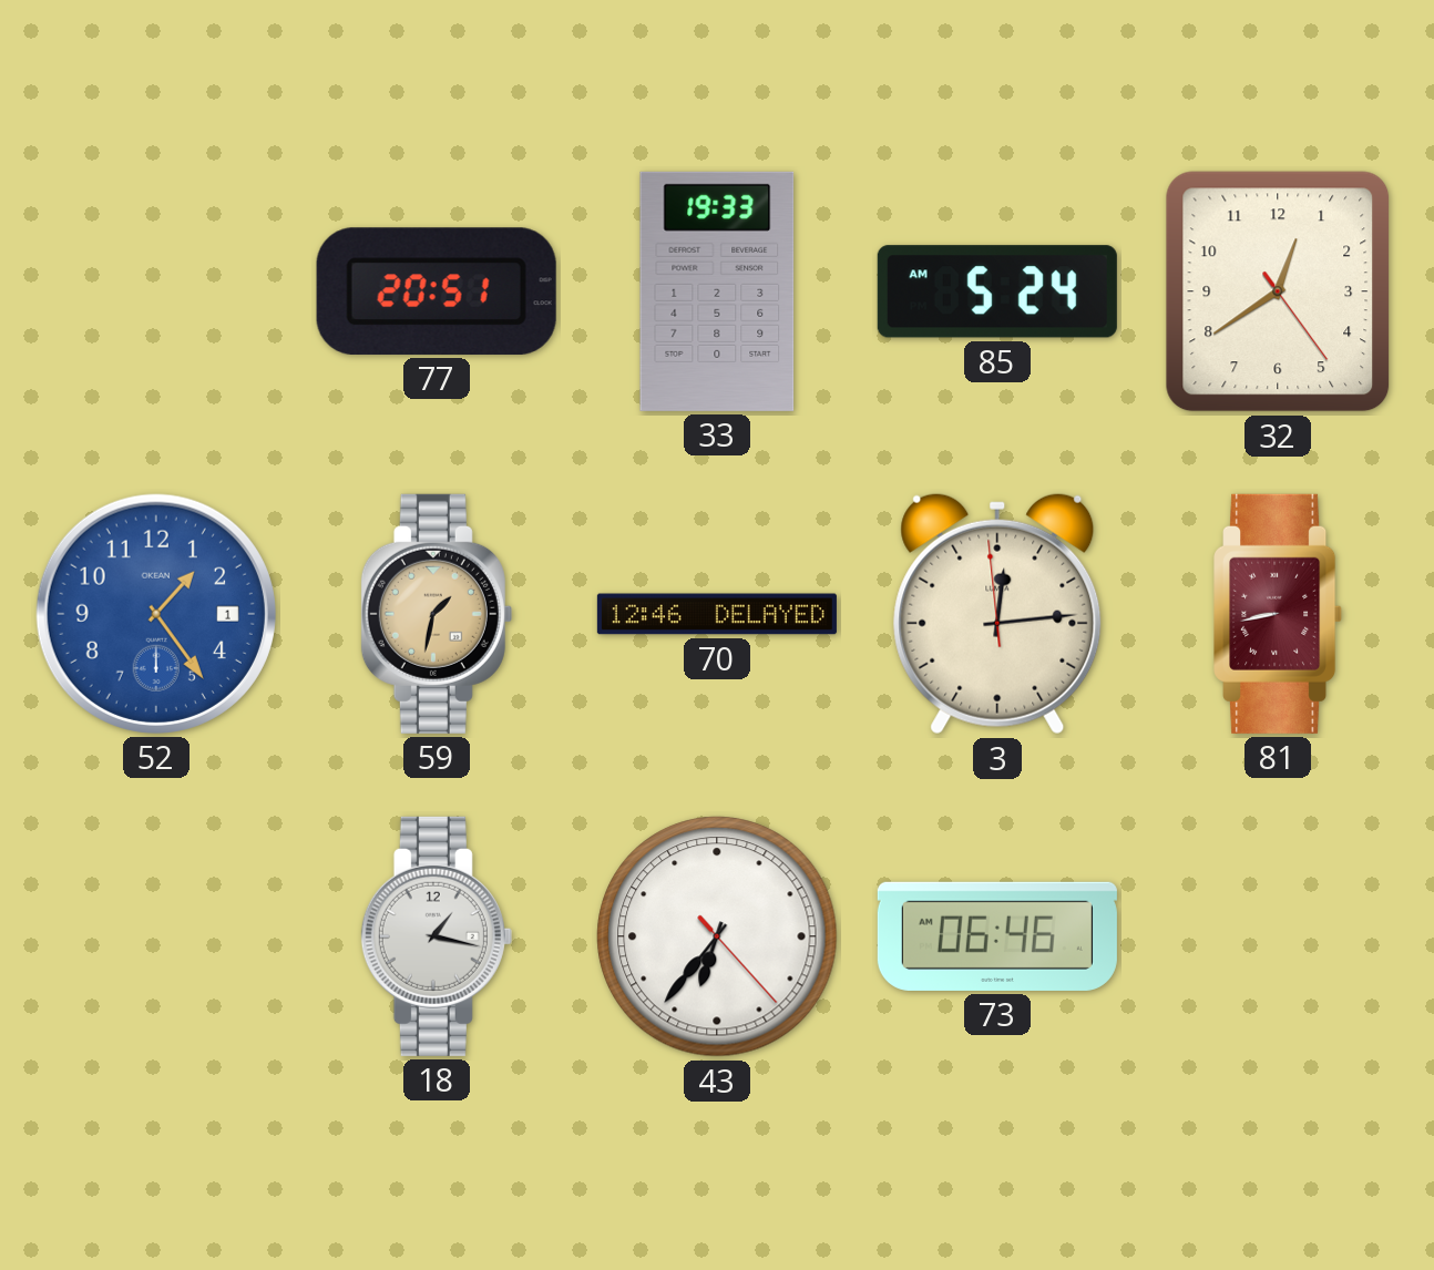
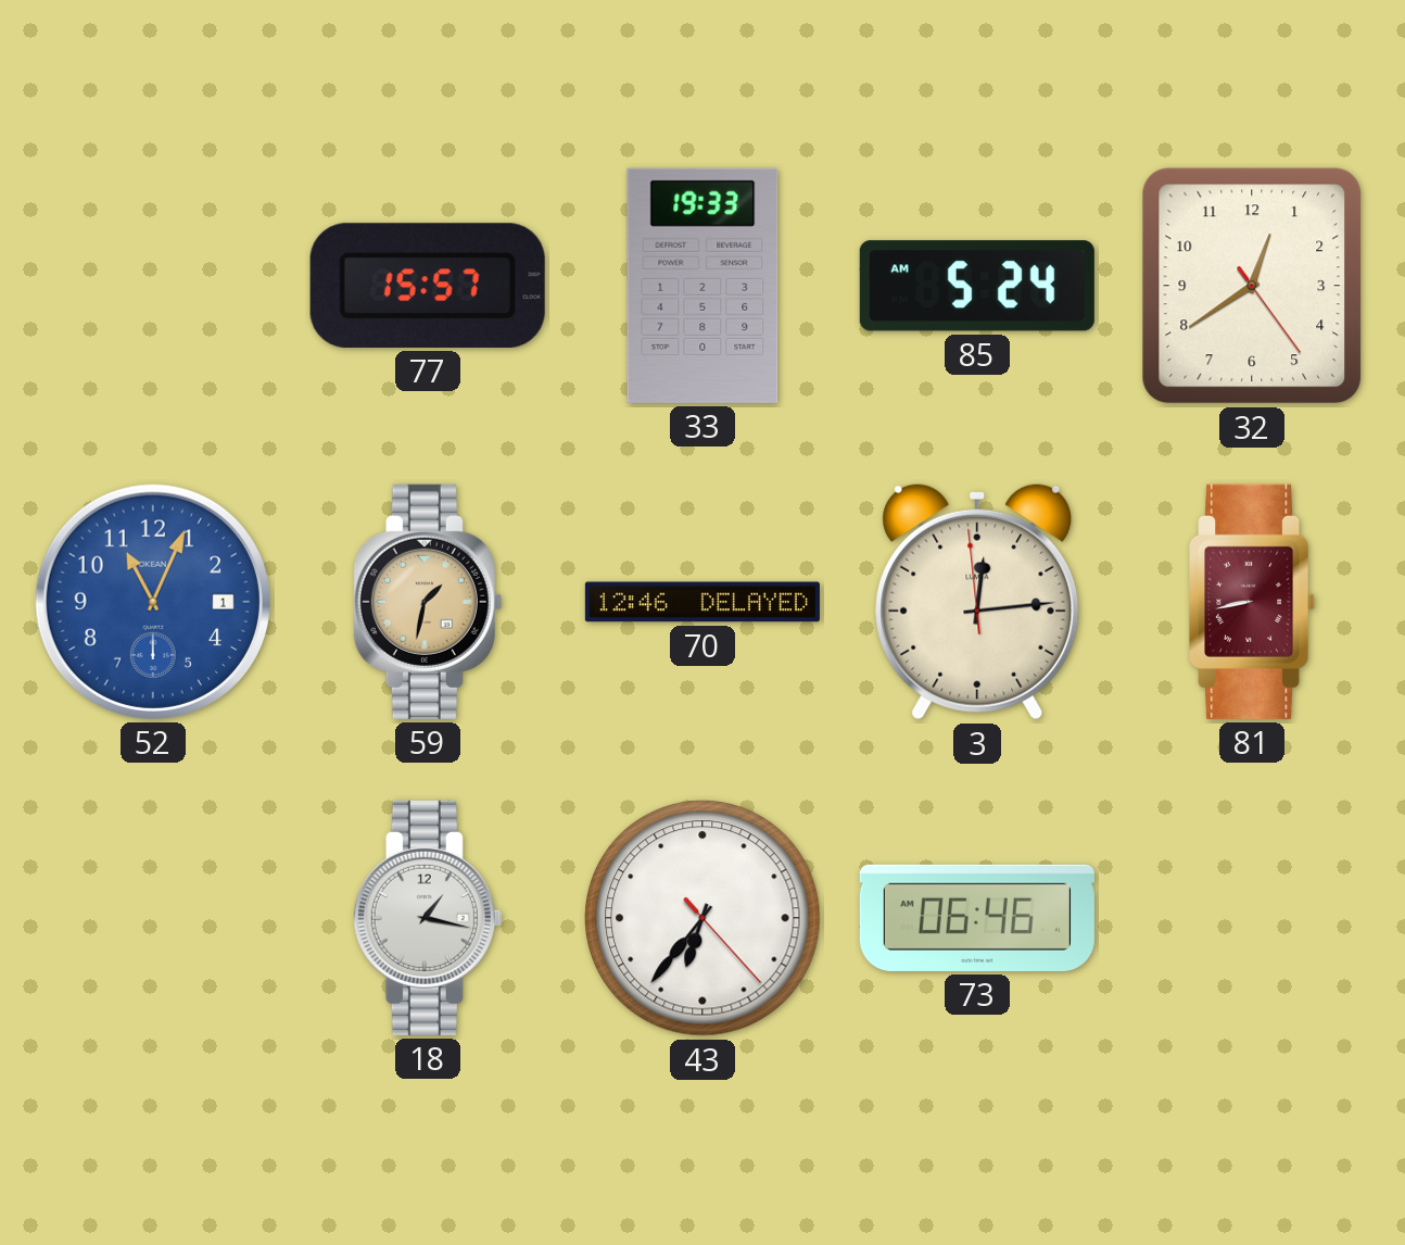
77: 20:51 -> 15:57
52: 1:24 -> 11:04
